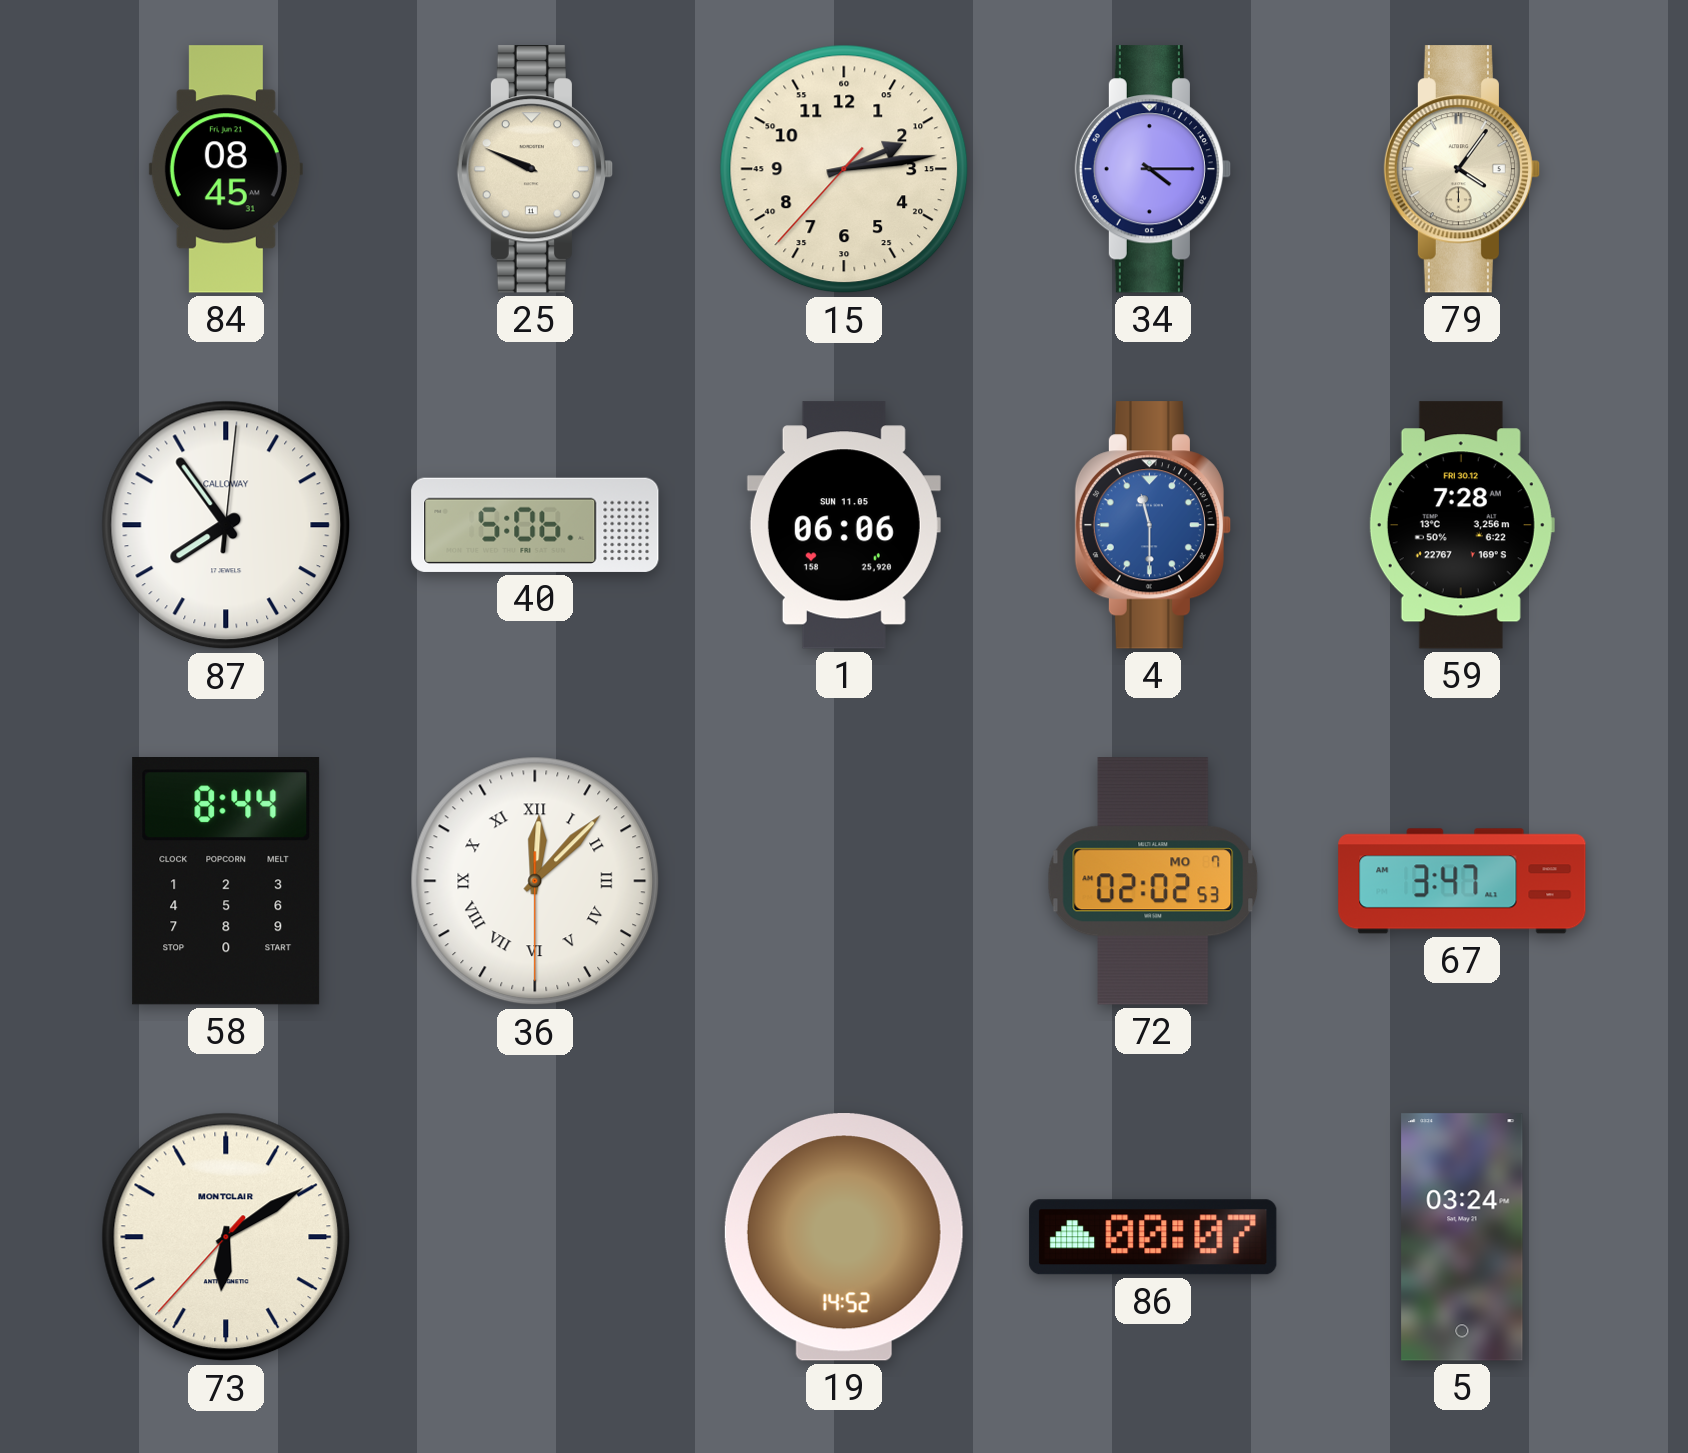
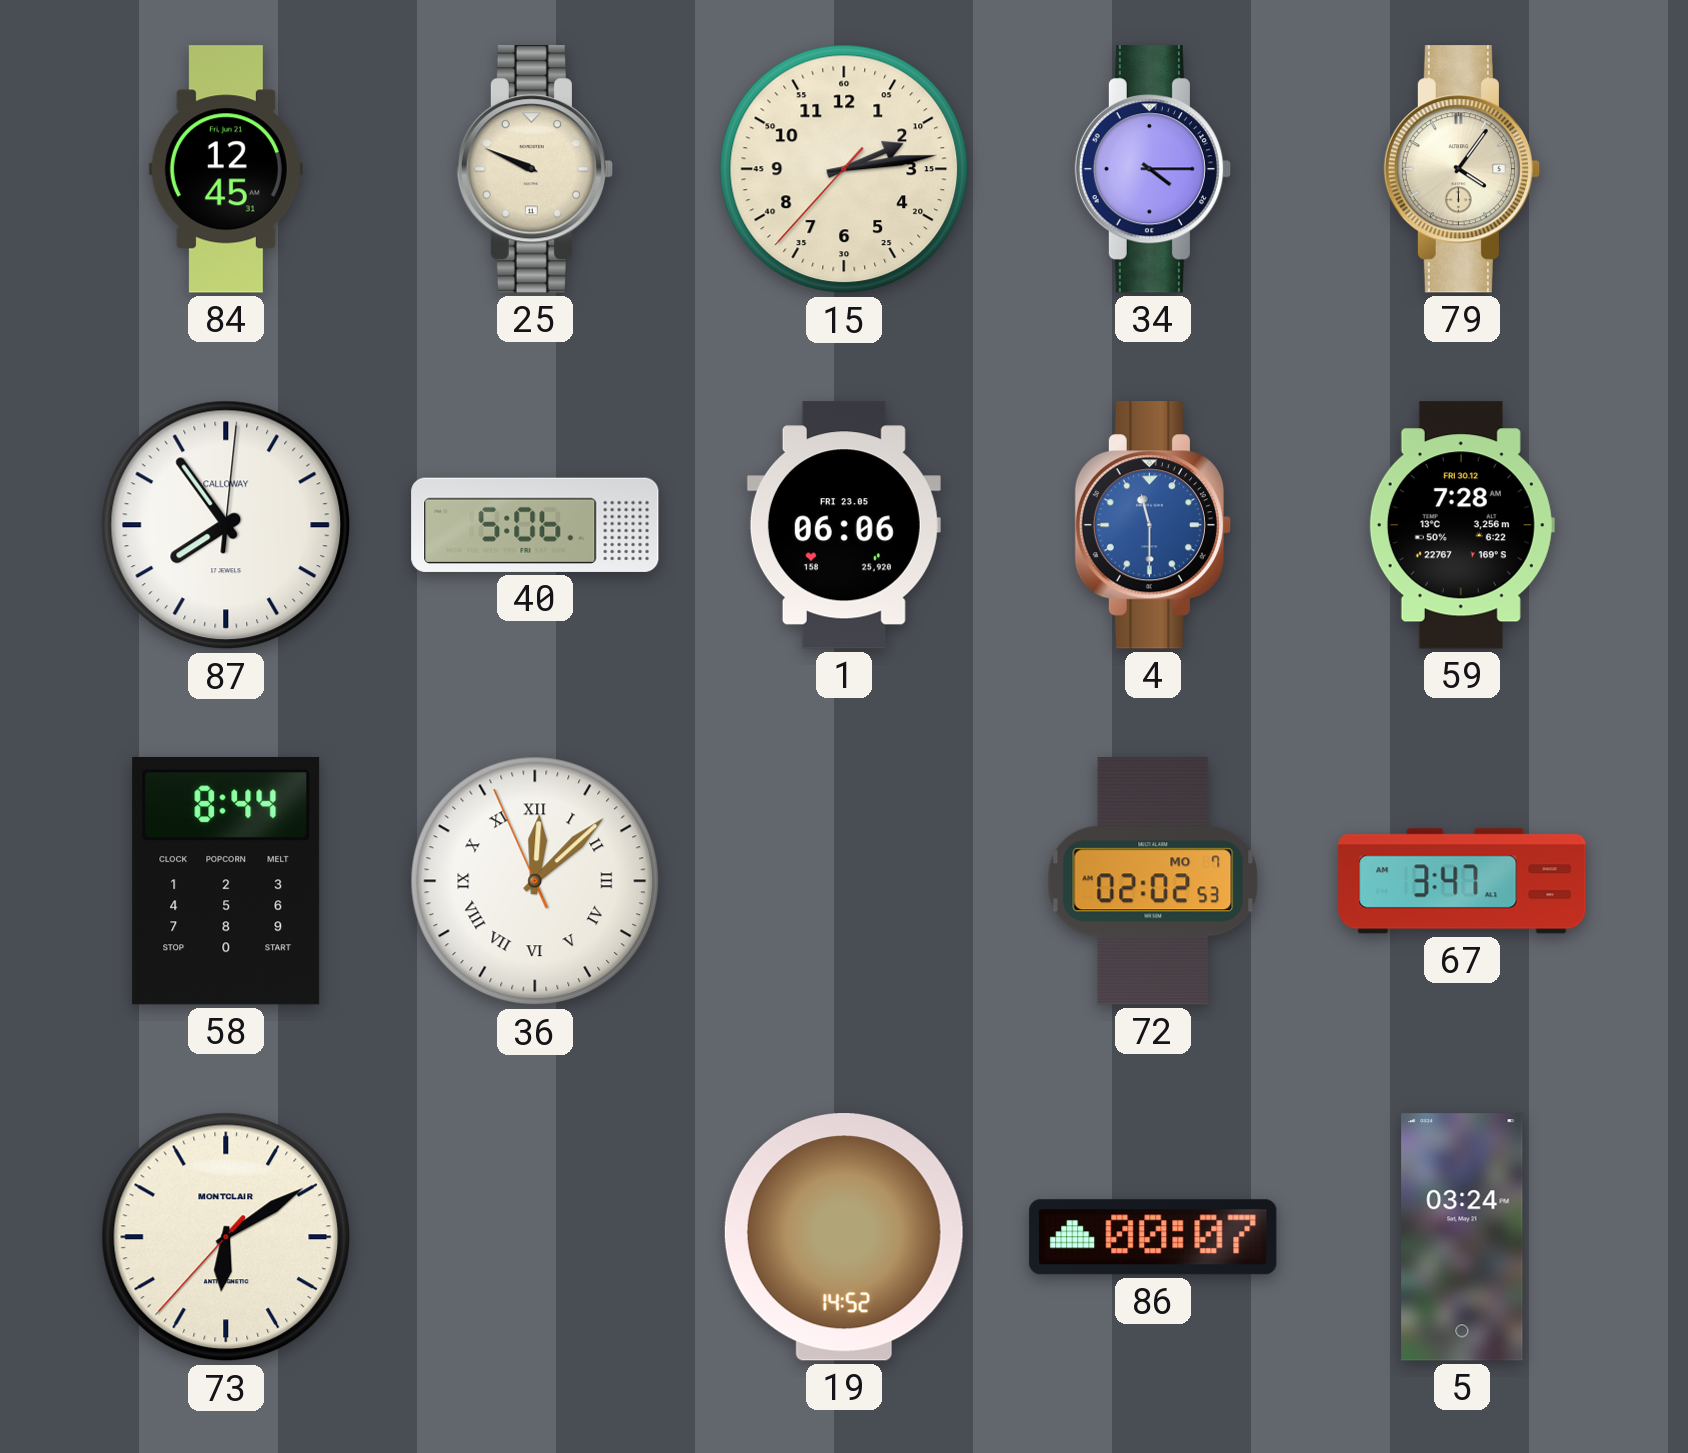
84: 08:45 -> 12:45
1 date: SUN 11.05 -> FRI 23.05
36: 12:07:30 -> 12:07:56
